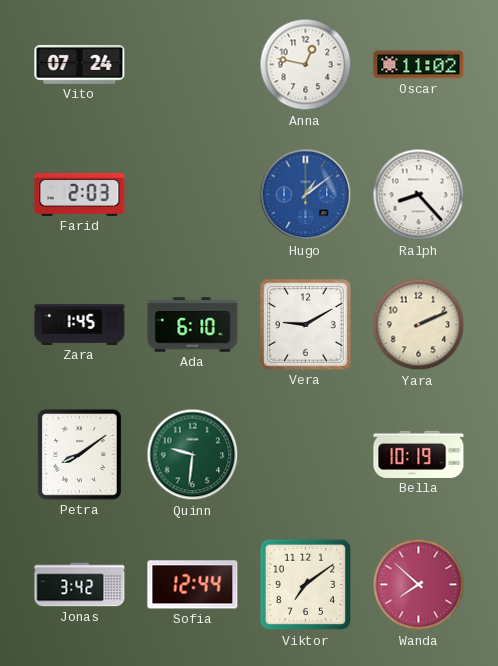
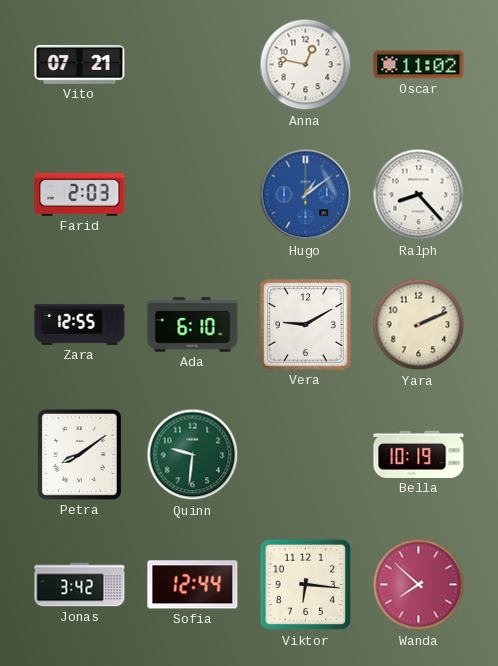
Vito: 07:24 -> 07:21
Zara: 1:45 -> 12:55
Viktor: 7:09 -> 6:16
